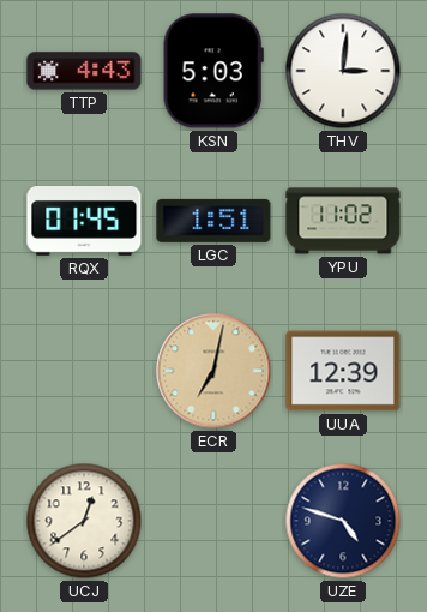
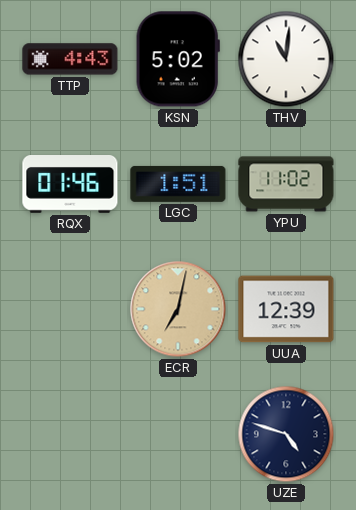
KSN: 5:03 -> 5:02
THV: 3:01 -> 11:01
RQX: 01:45 -> 01:46
UCJ: 12:39 -> none
